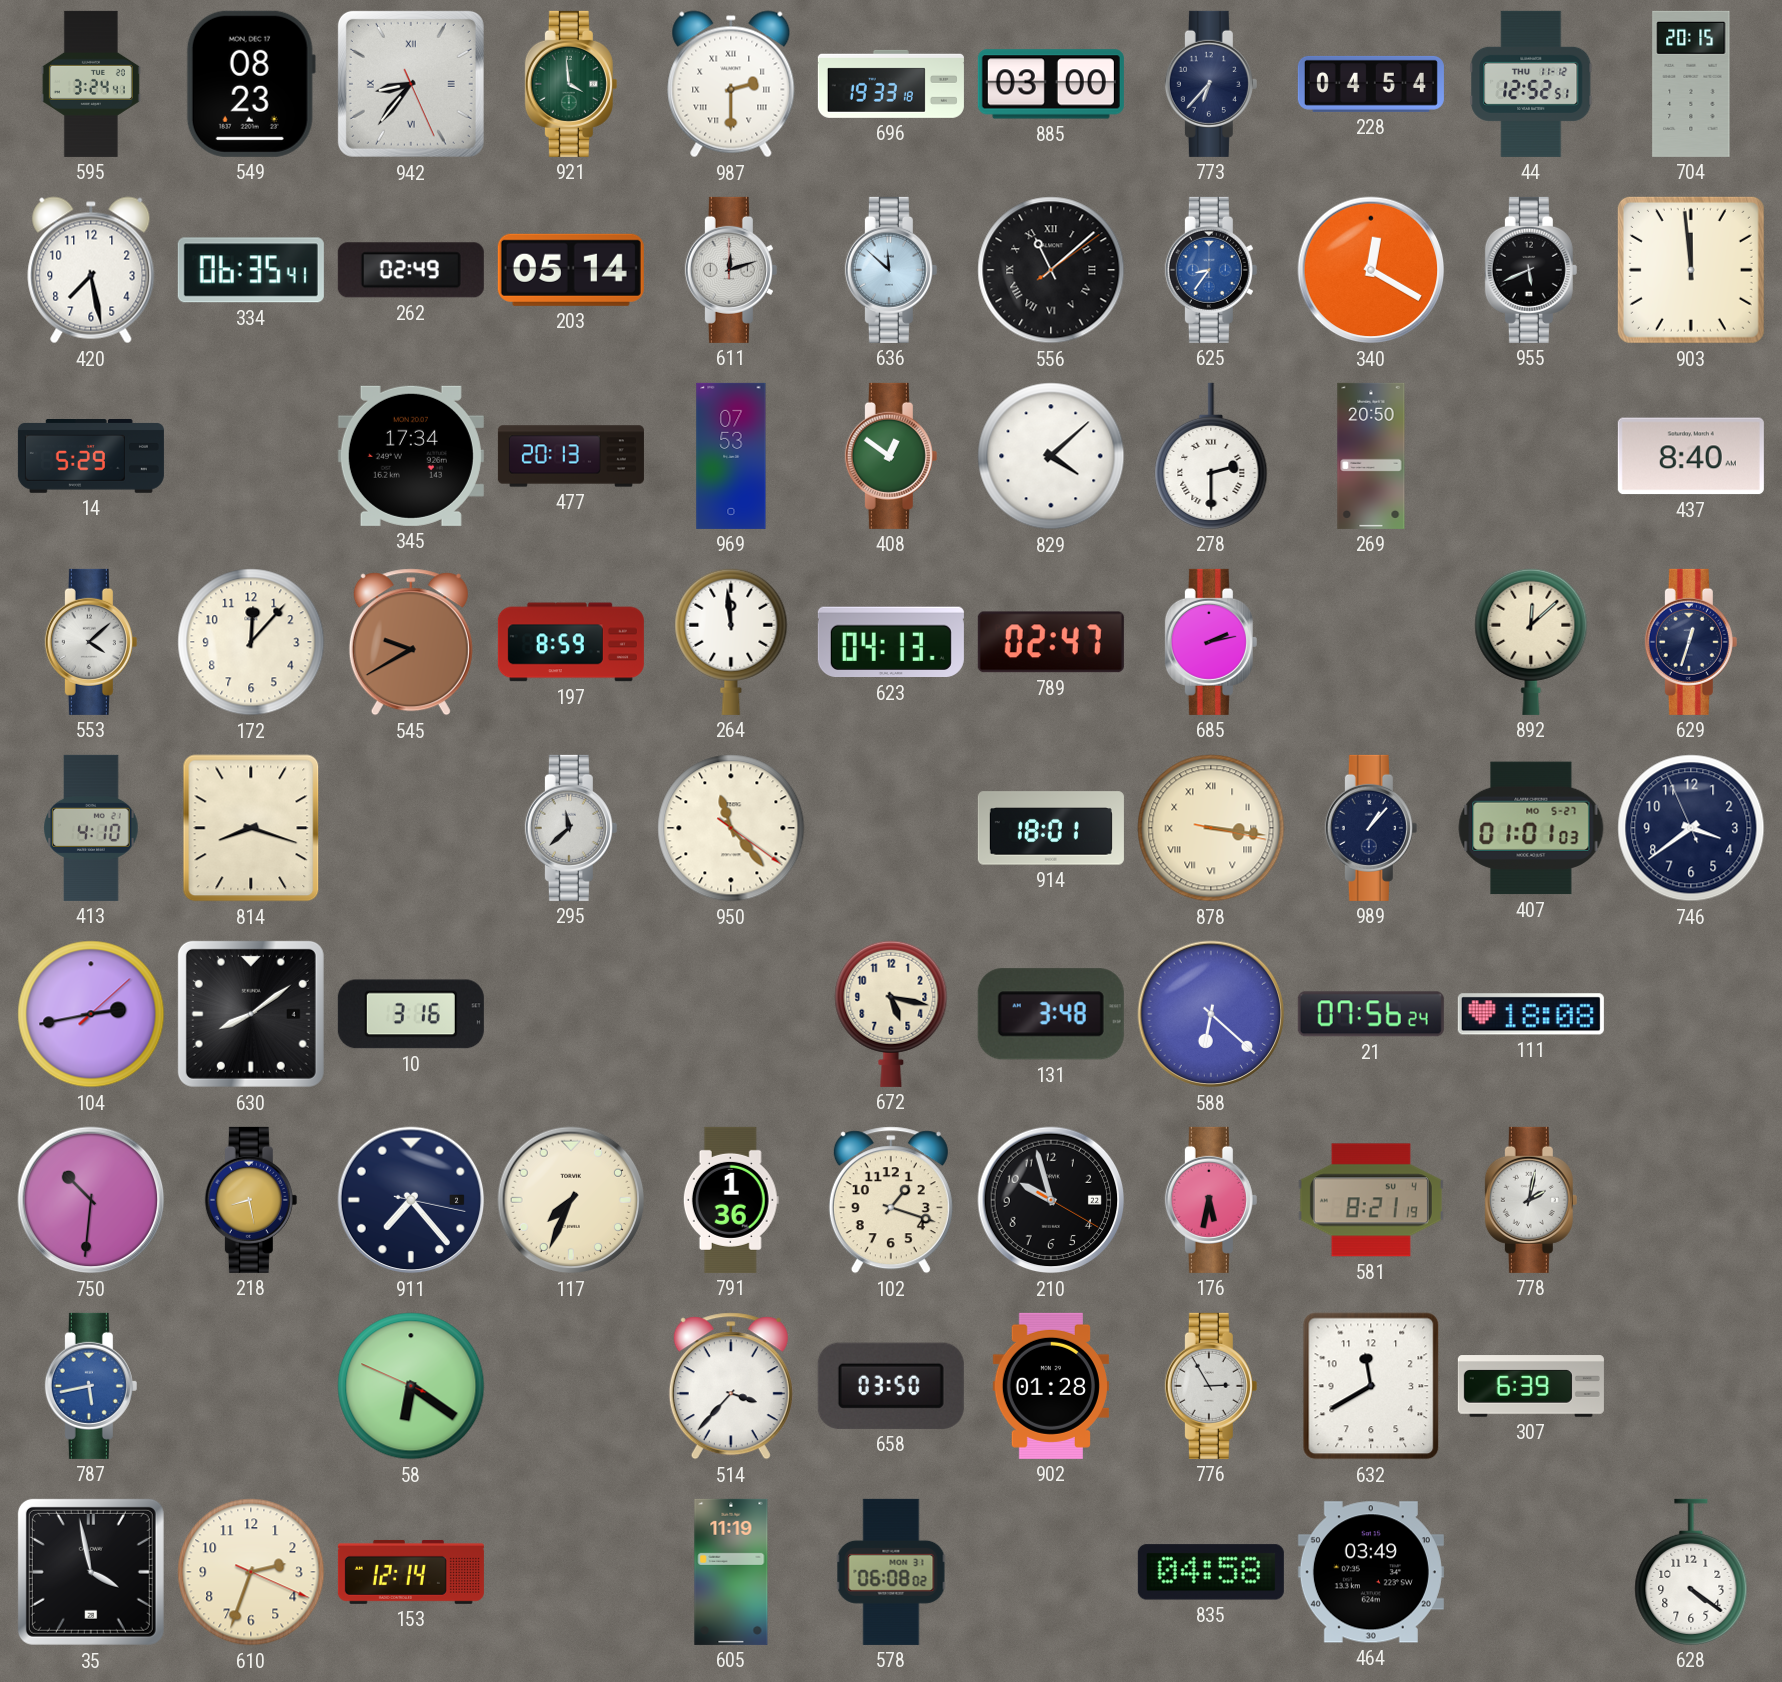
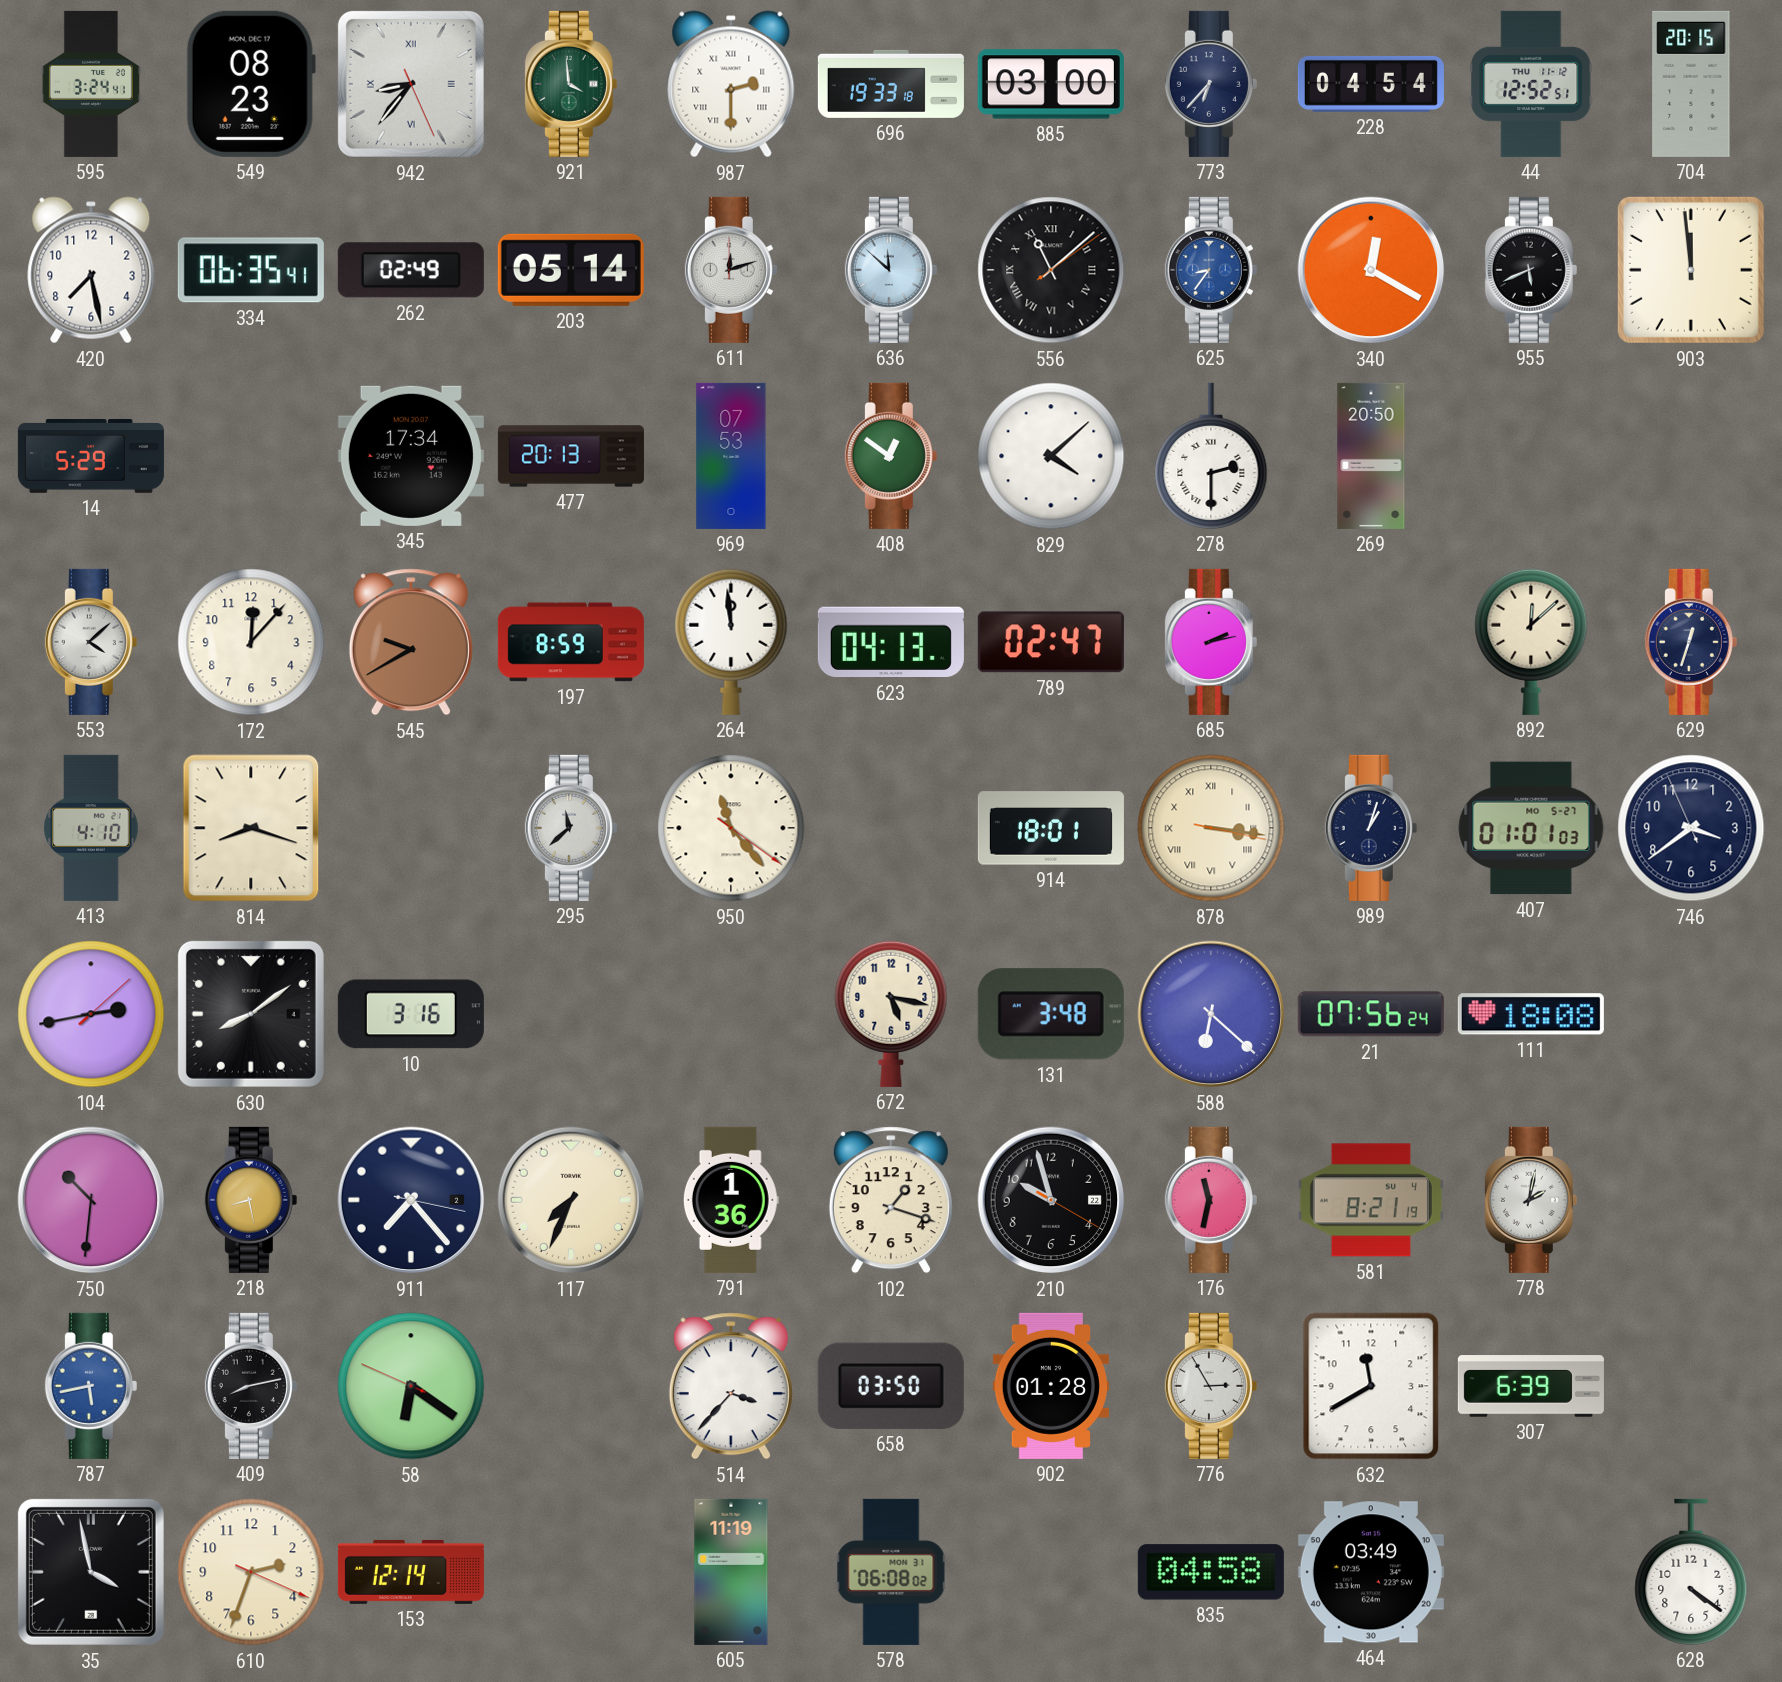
437: 8:40 -> none
989: 1:07 -> 1:03
176: 5:32 -> 11:32
409: none -> 8:13
